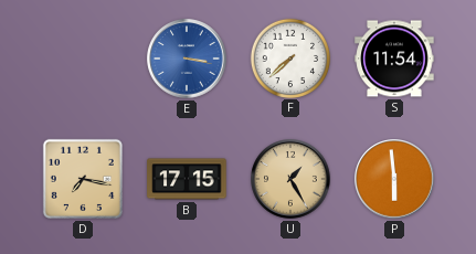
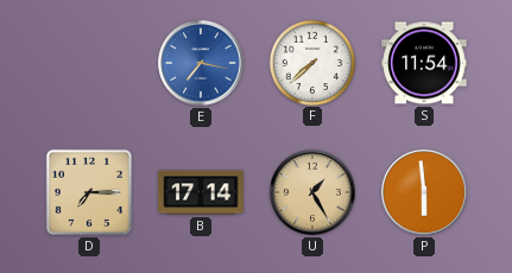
E: 3:17 -> 7:17
D: 7:17 -> 7:15
B: 17:15 -> 17:14
